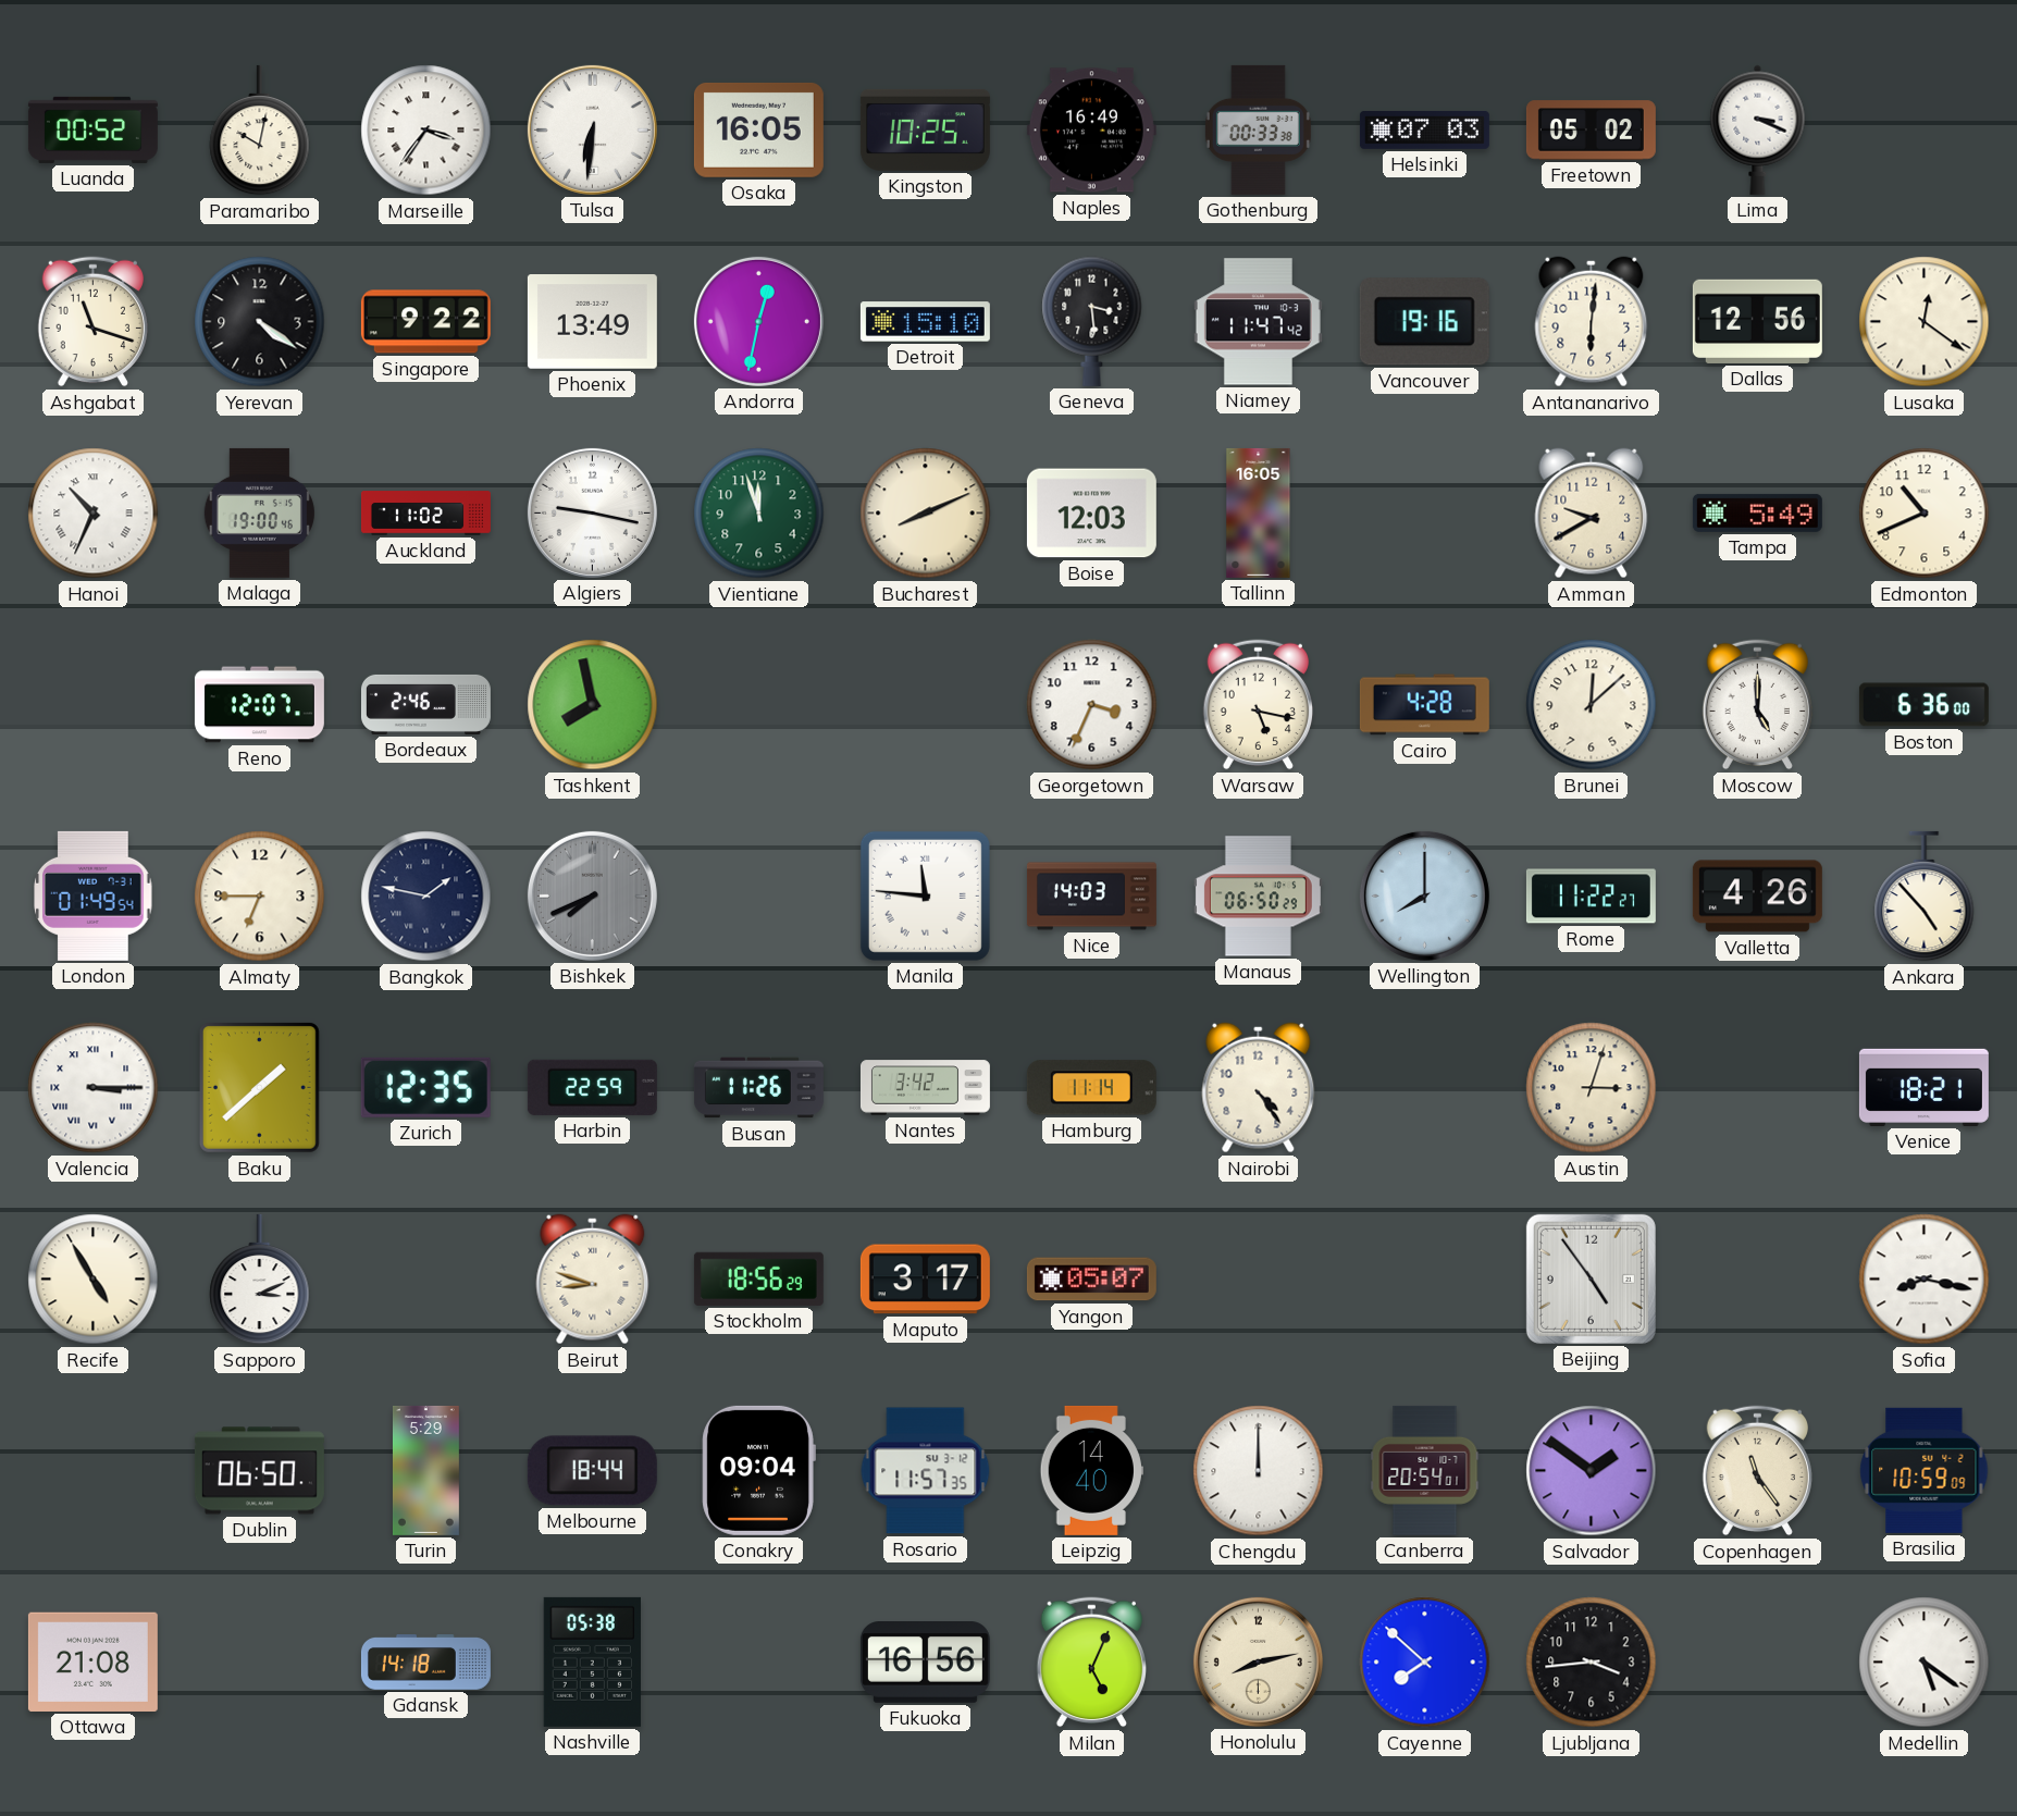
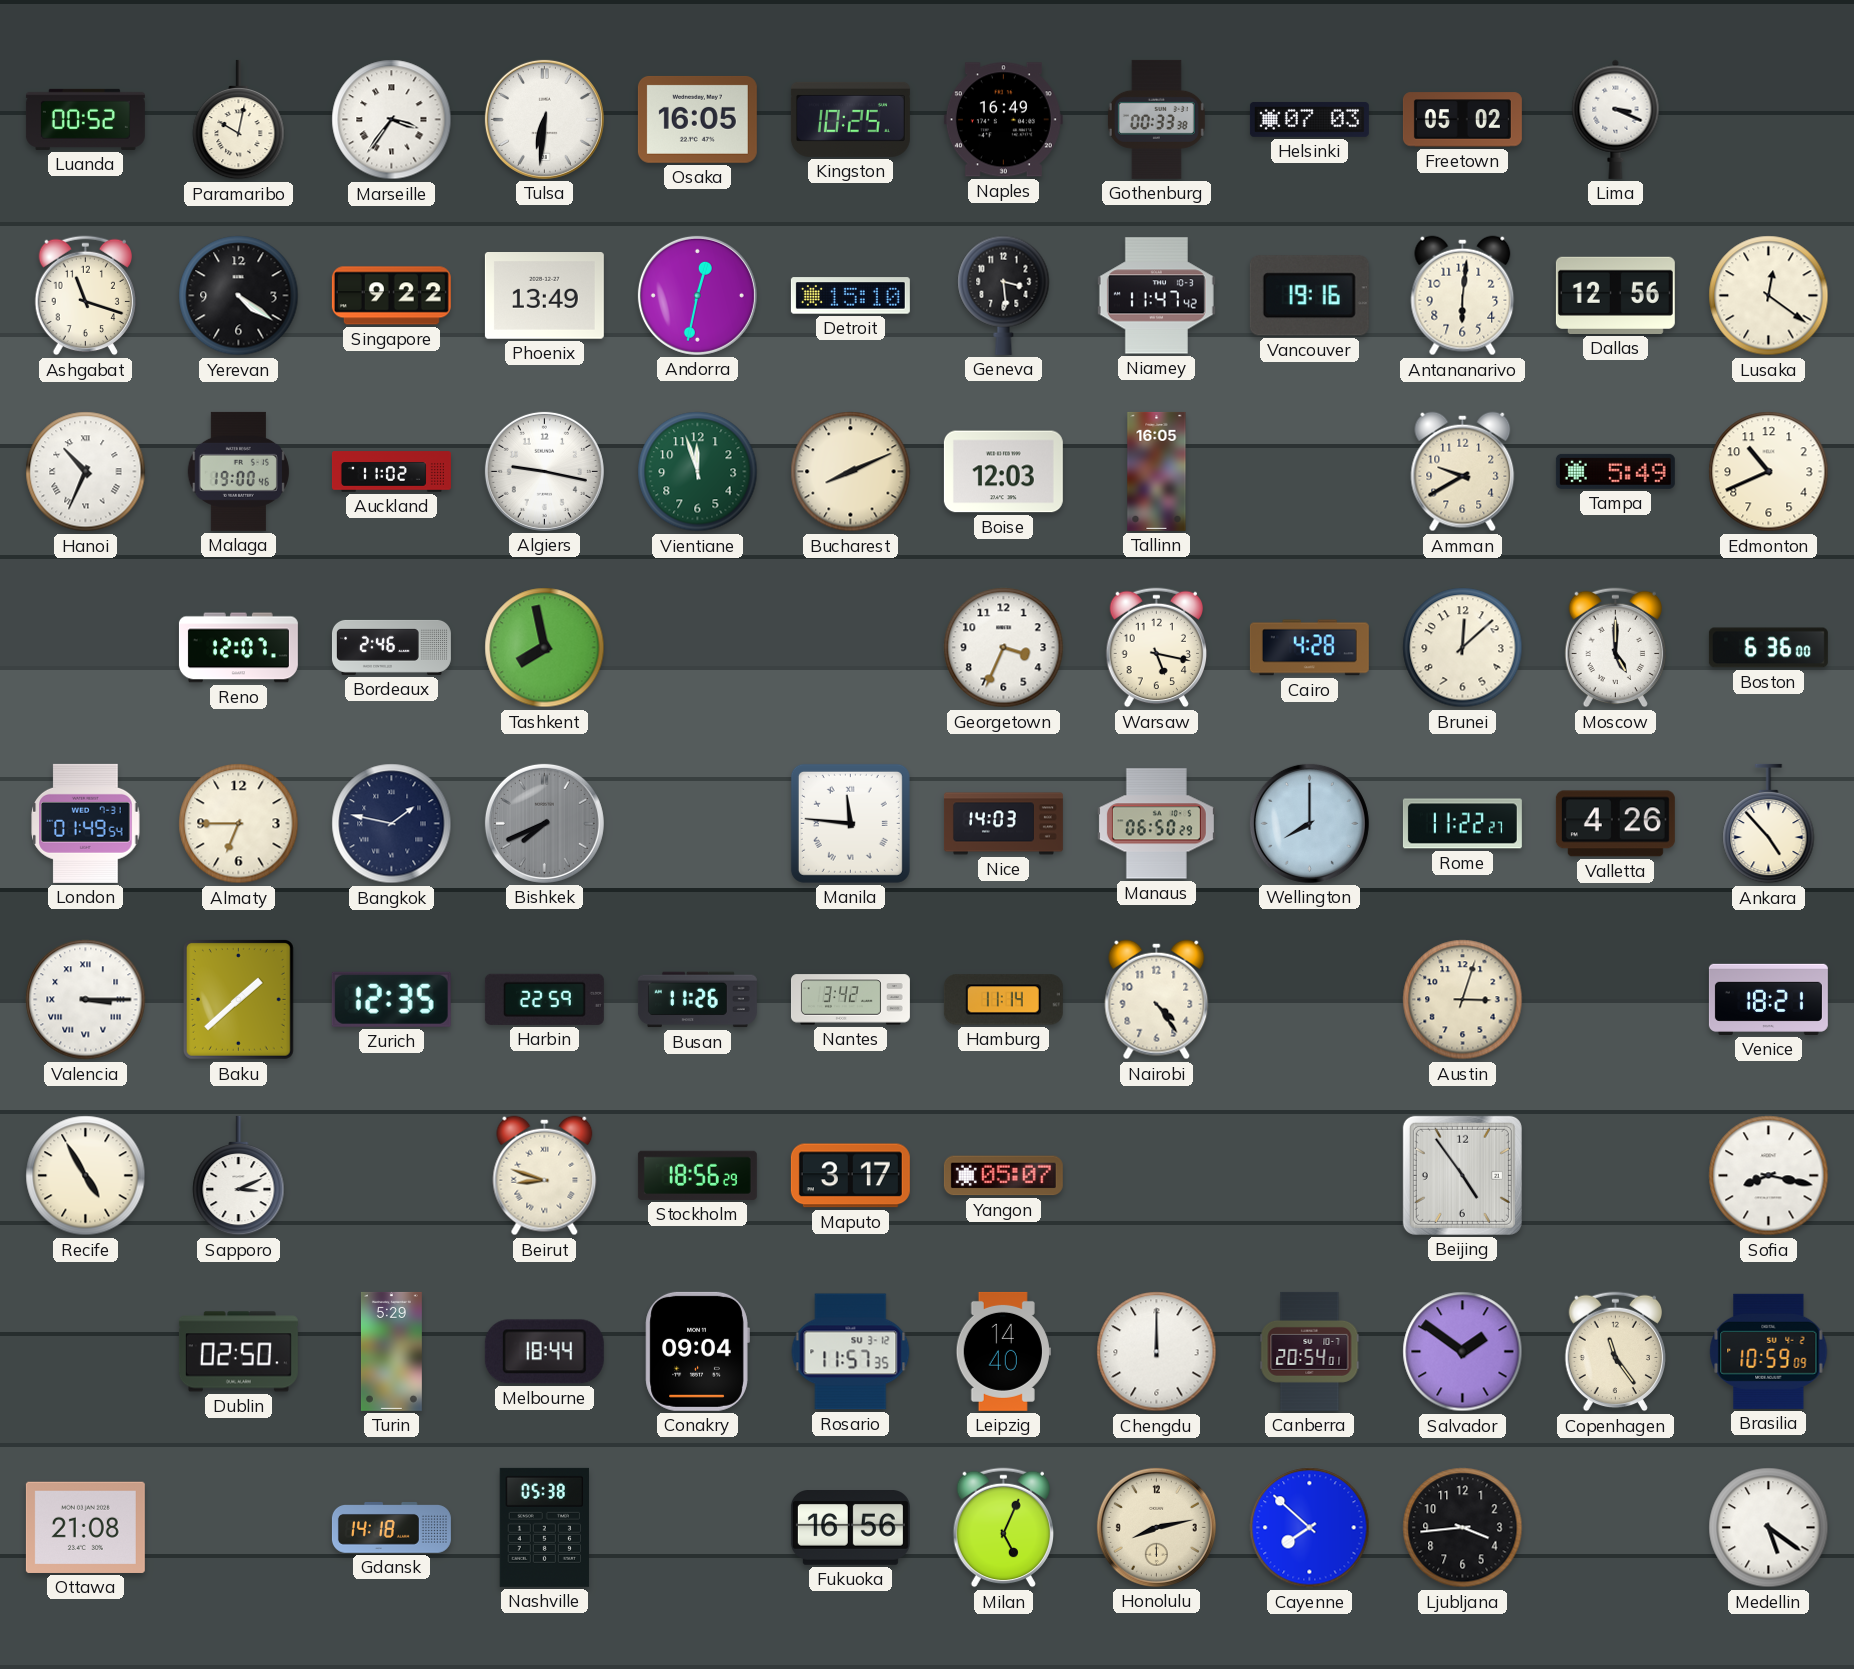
Dublin: 06:50 -> 02:50
